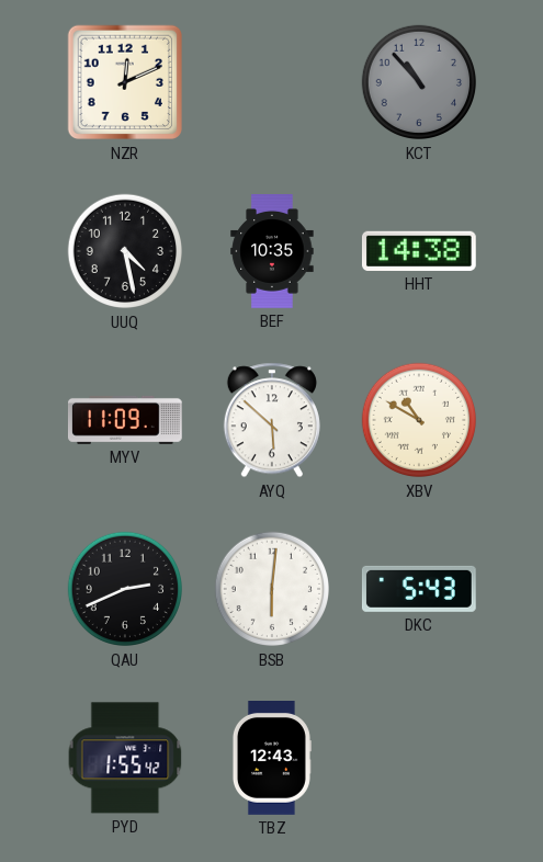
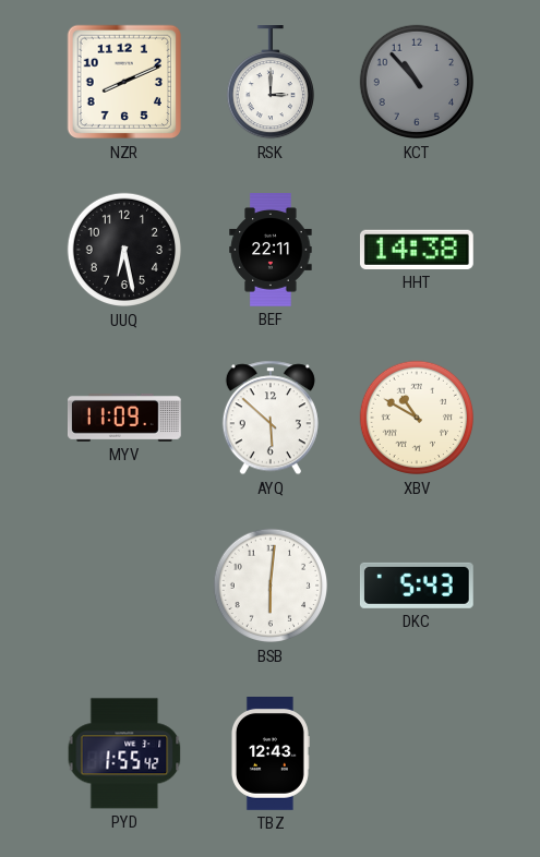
NZR: 12:11 -> 8:11
RSK: none -> 3:00
UUQ: 4:28 -> 6:28
BEF: 10:35 -> 22:11
QAU: 2:41 -> none
